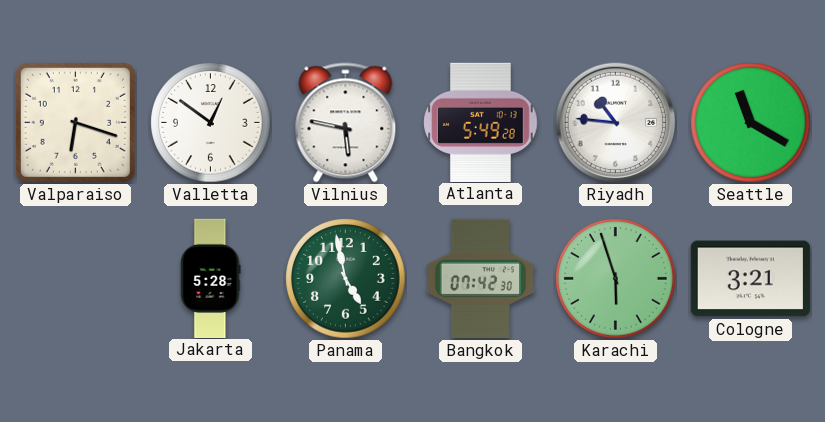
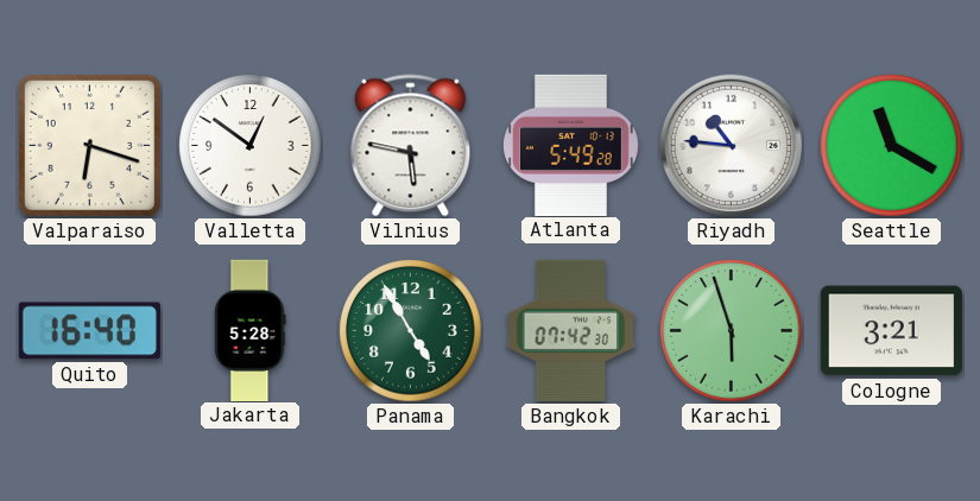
Quito: none -> 16:40
Panama: 4:58 -> 4:55
